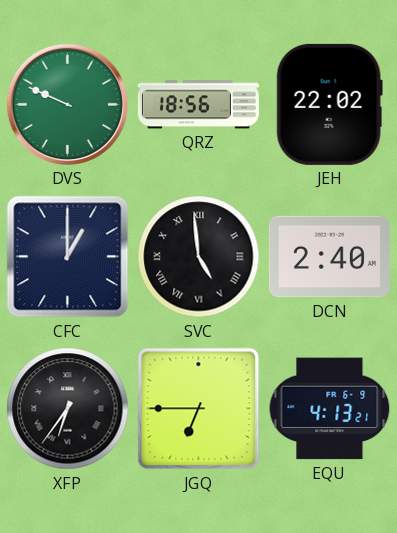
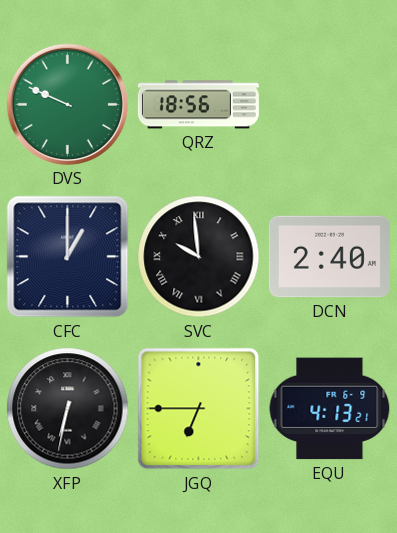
JEH: 22:02 -> none
SVC: 4:59 -> 9:59
XFP: 6:36 -> 6:32
